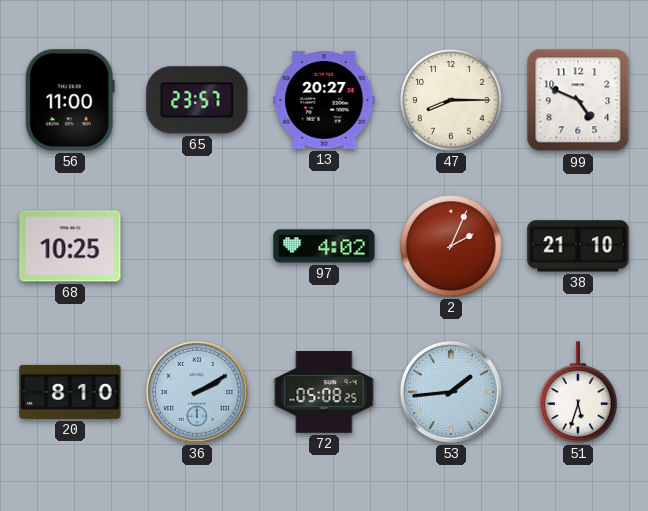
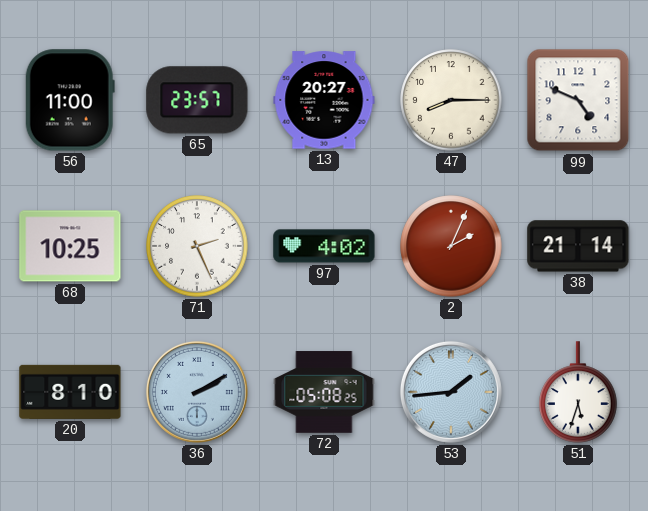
71: none -> 2:26
38: 21:10 -> 21:14
